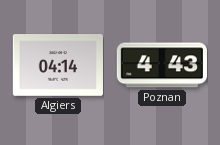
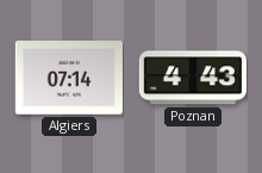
Algiers: 04:14 -> 07:14
